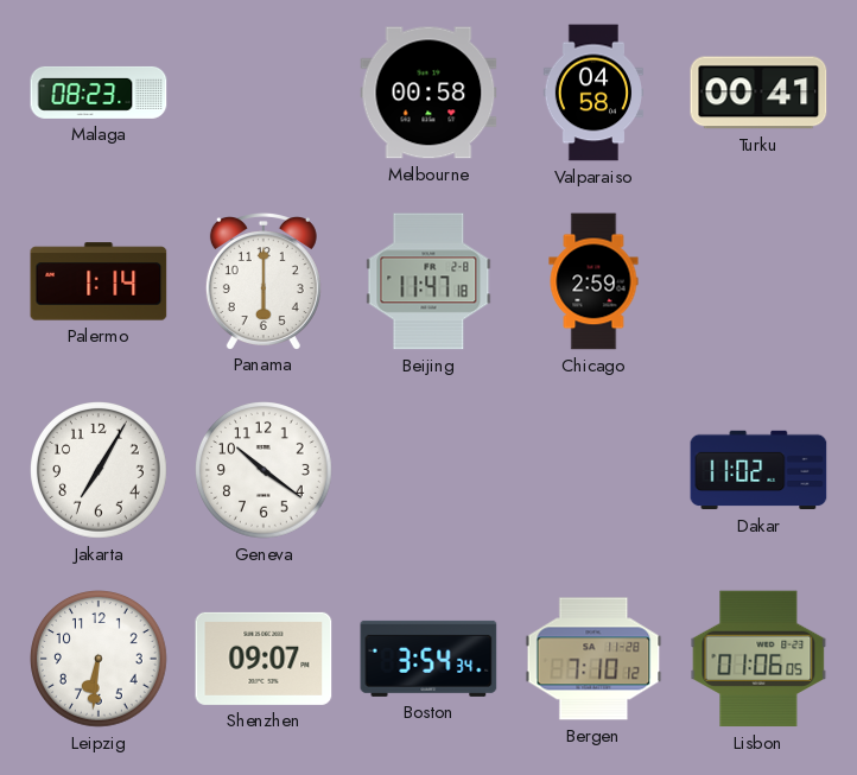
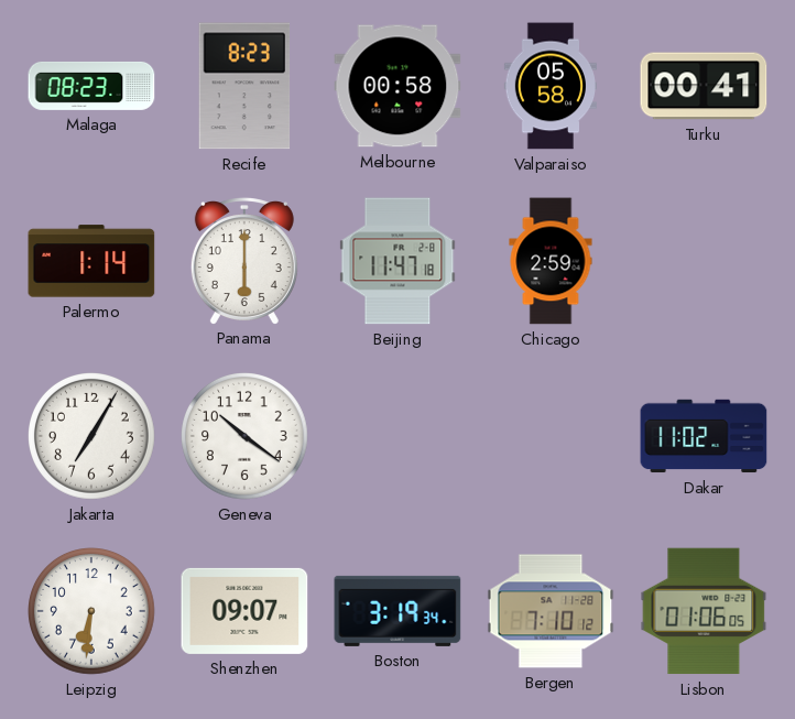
Recife: none -> 8:23
Valparaiso: 04:58 -> 05:58
Boston: 3:54 -> 3:19
